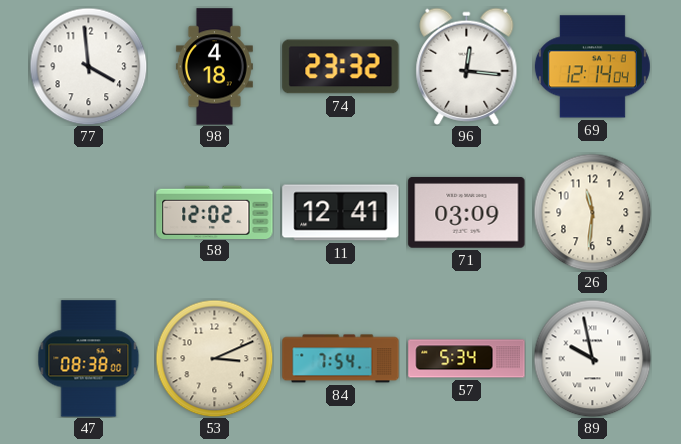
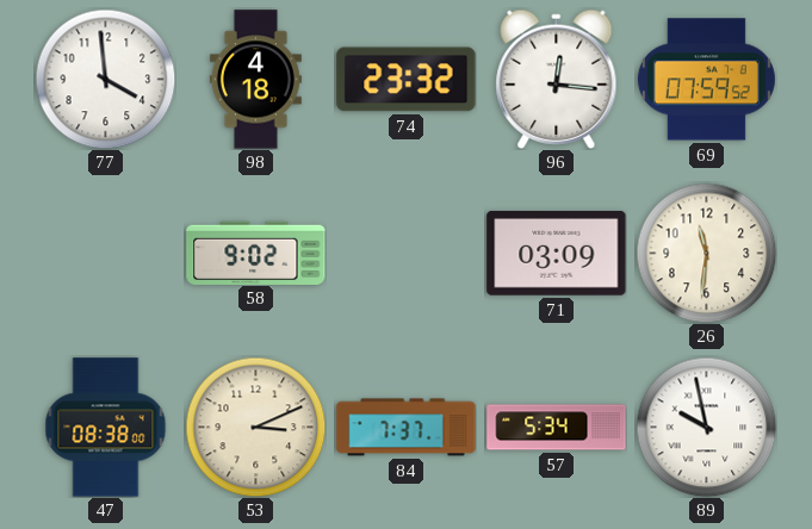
69: 12:14 -> 07:59
58: 12:02 -> 9:02
11: 12:41 -> none
84: 7:54 -> 7:37
